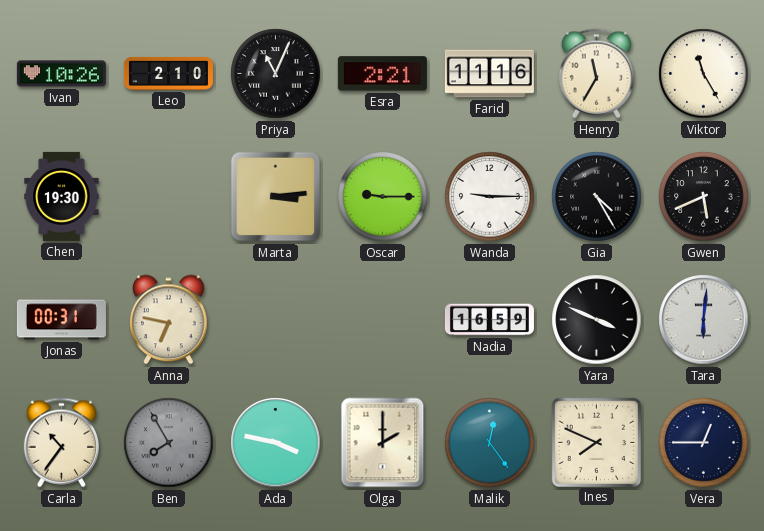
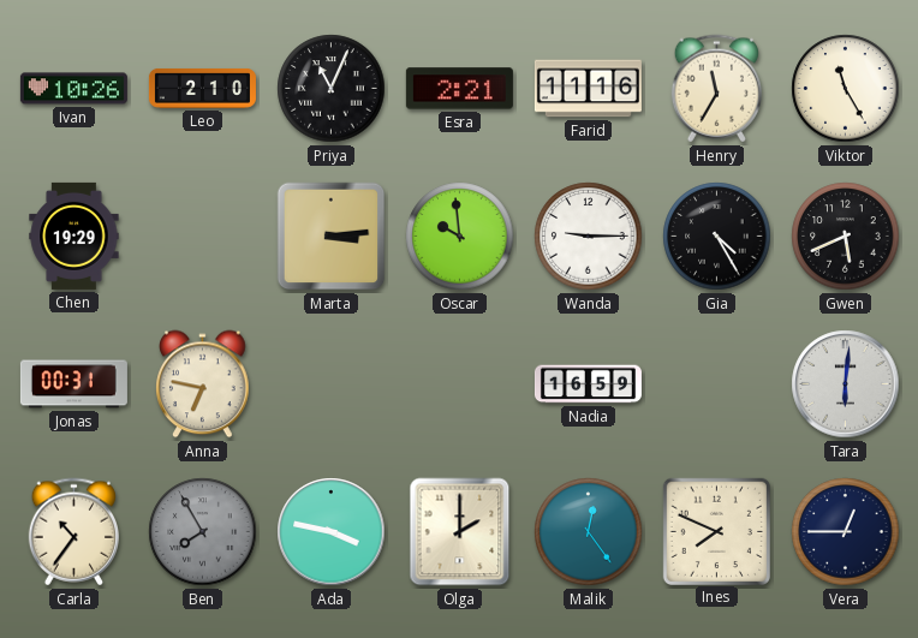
Chen: 19:30 -> 19:29
Oscar: 9:15 -> 9:59
Yara: 3:49 -> none
